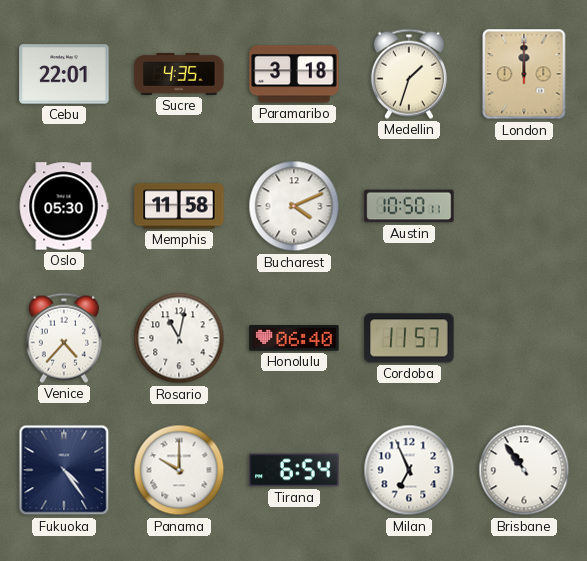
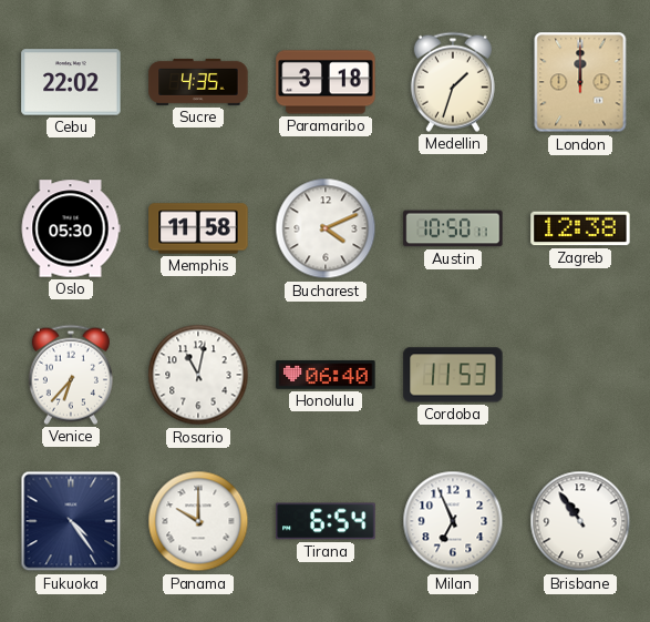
Cebu: 22:01 -> 22:02
Zagreb: none -> 12:38
Venice: 4:37 -> 6:37
Cordoba: 11:57 -> 11:53
